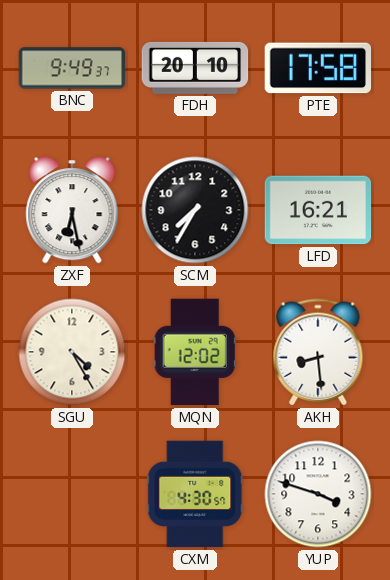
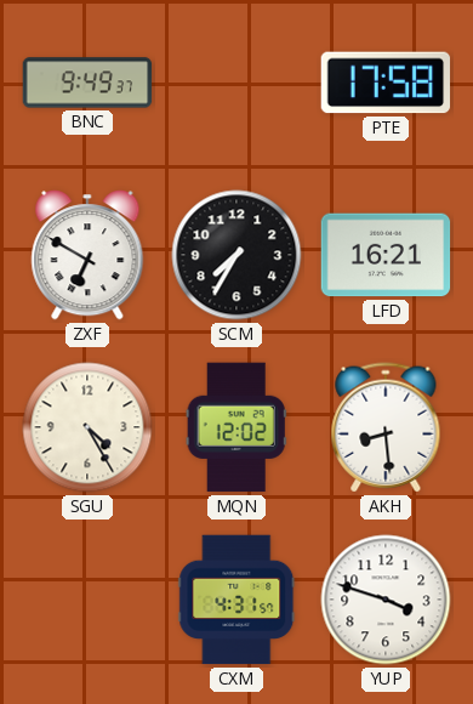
FDH: 20:10 -> none
ZXF: 6:28 -> 6:50
CXM: 4:30 -> 4:31
